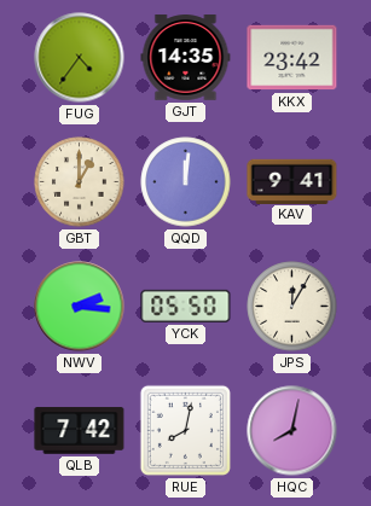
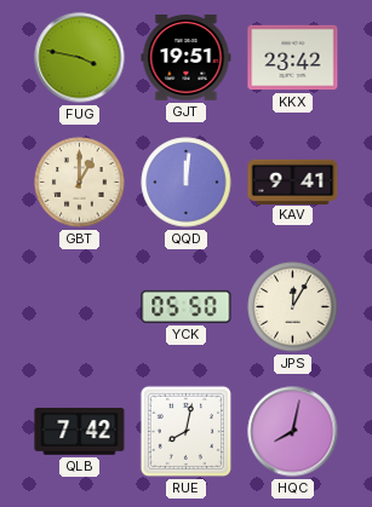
FUG: 4:36 -> 3:47
GJT: 14:35 -> 19:51
NWV: 2:16 -> none
